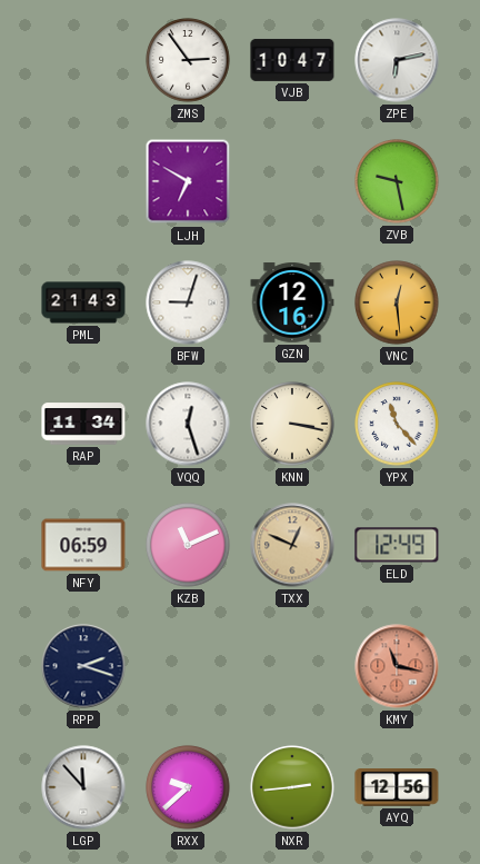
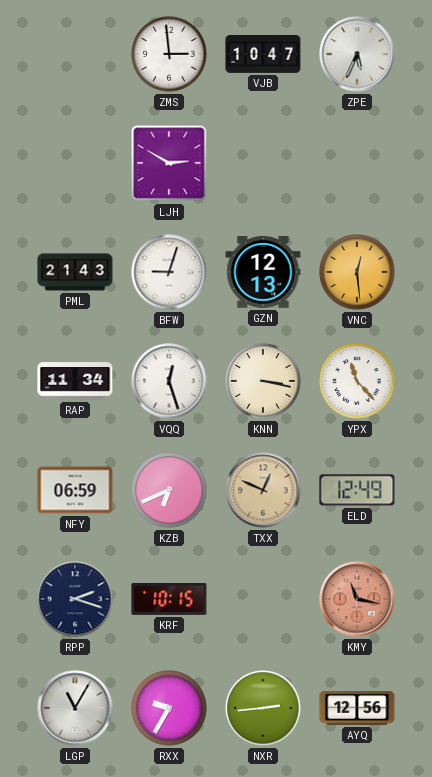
ZMS: 2:54 -> 2:59
ZPE: 6:13 -> 5:34
LJH: 6:50 -> 2:50
ZVB: 9:28 -> none
GZN: 12:16 -> 12:13
KZB: 11:11 -> 6:41
KRF: none -> 10:15
LGP: 11:53 -> 11:05
RXX: 9:38 -> 9:35
